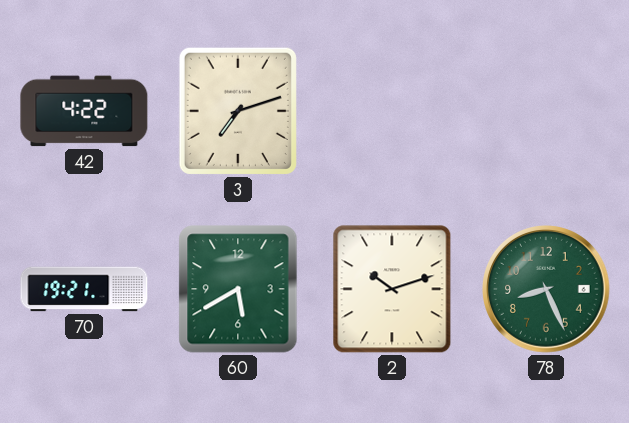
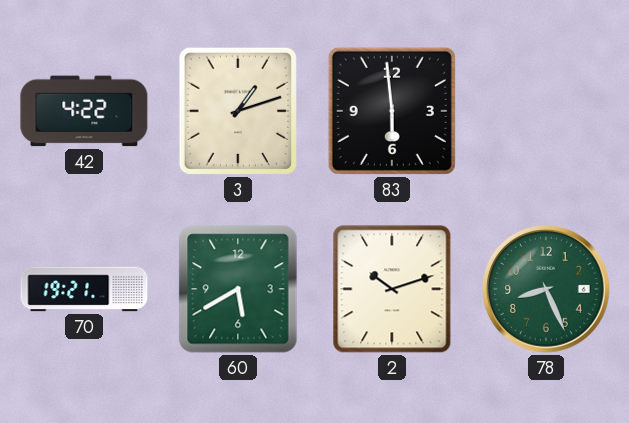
3: 7:12 -> 1:12
83: none -> 5:59
